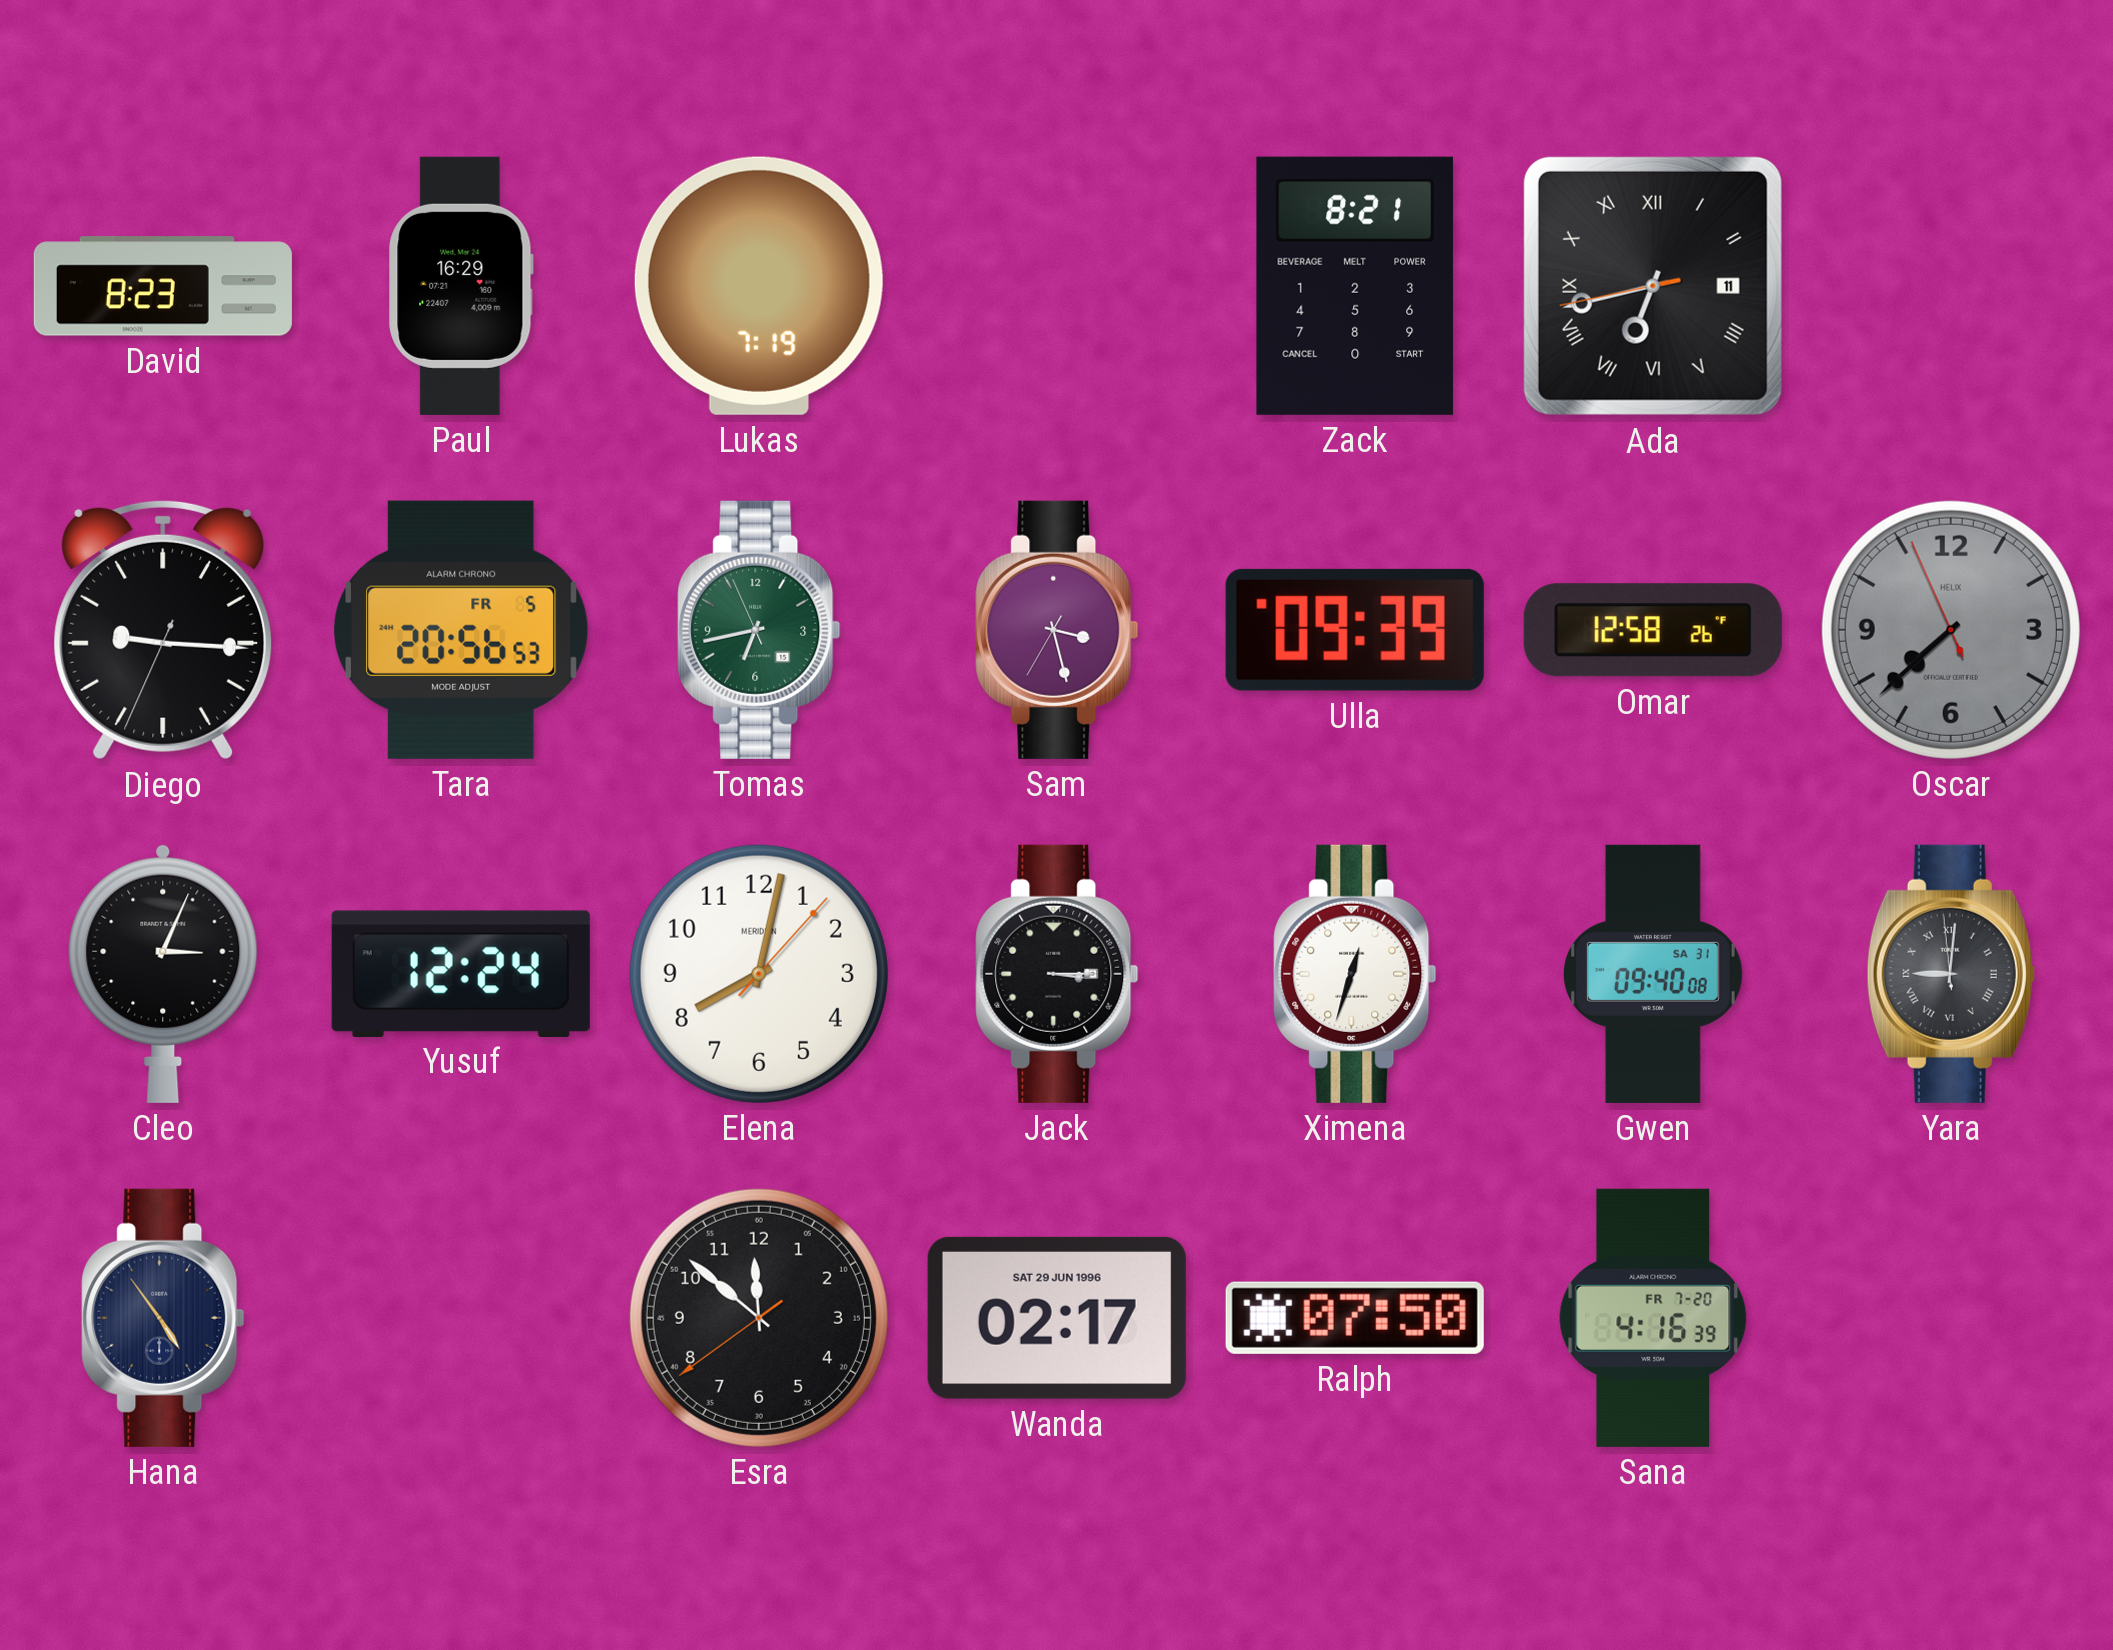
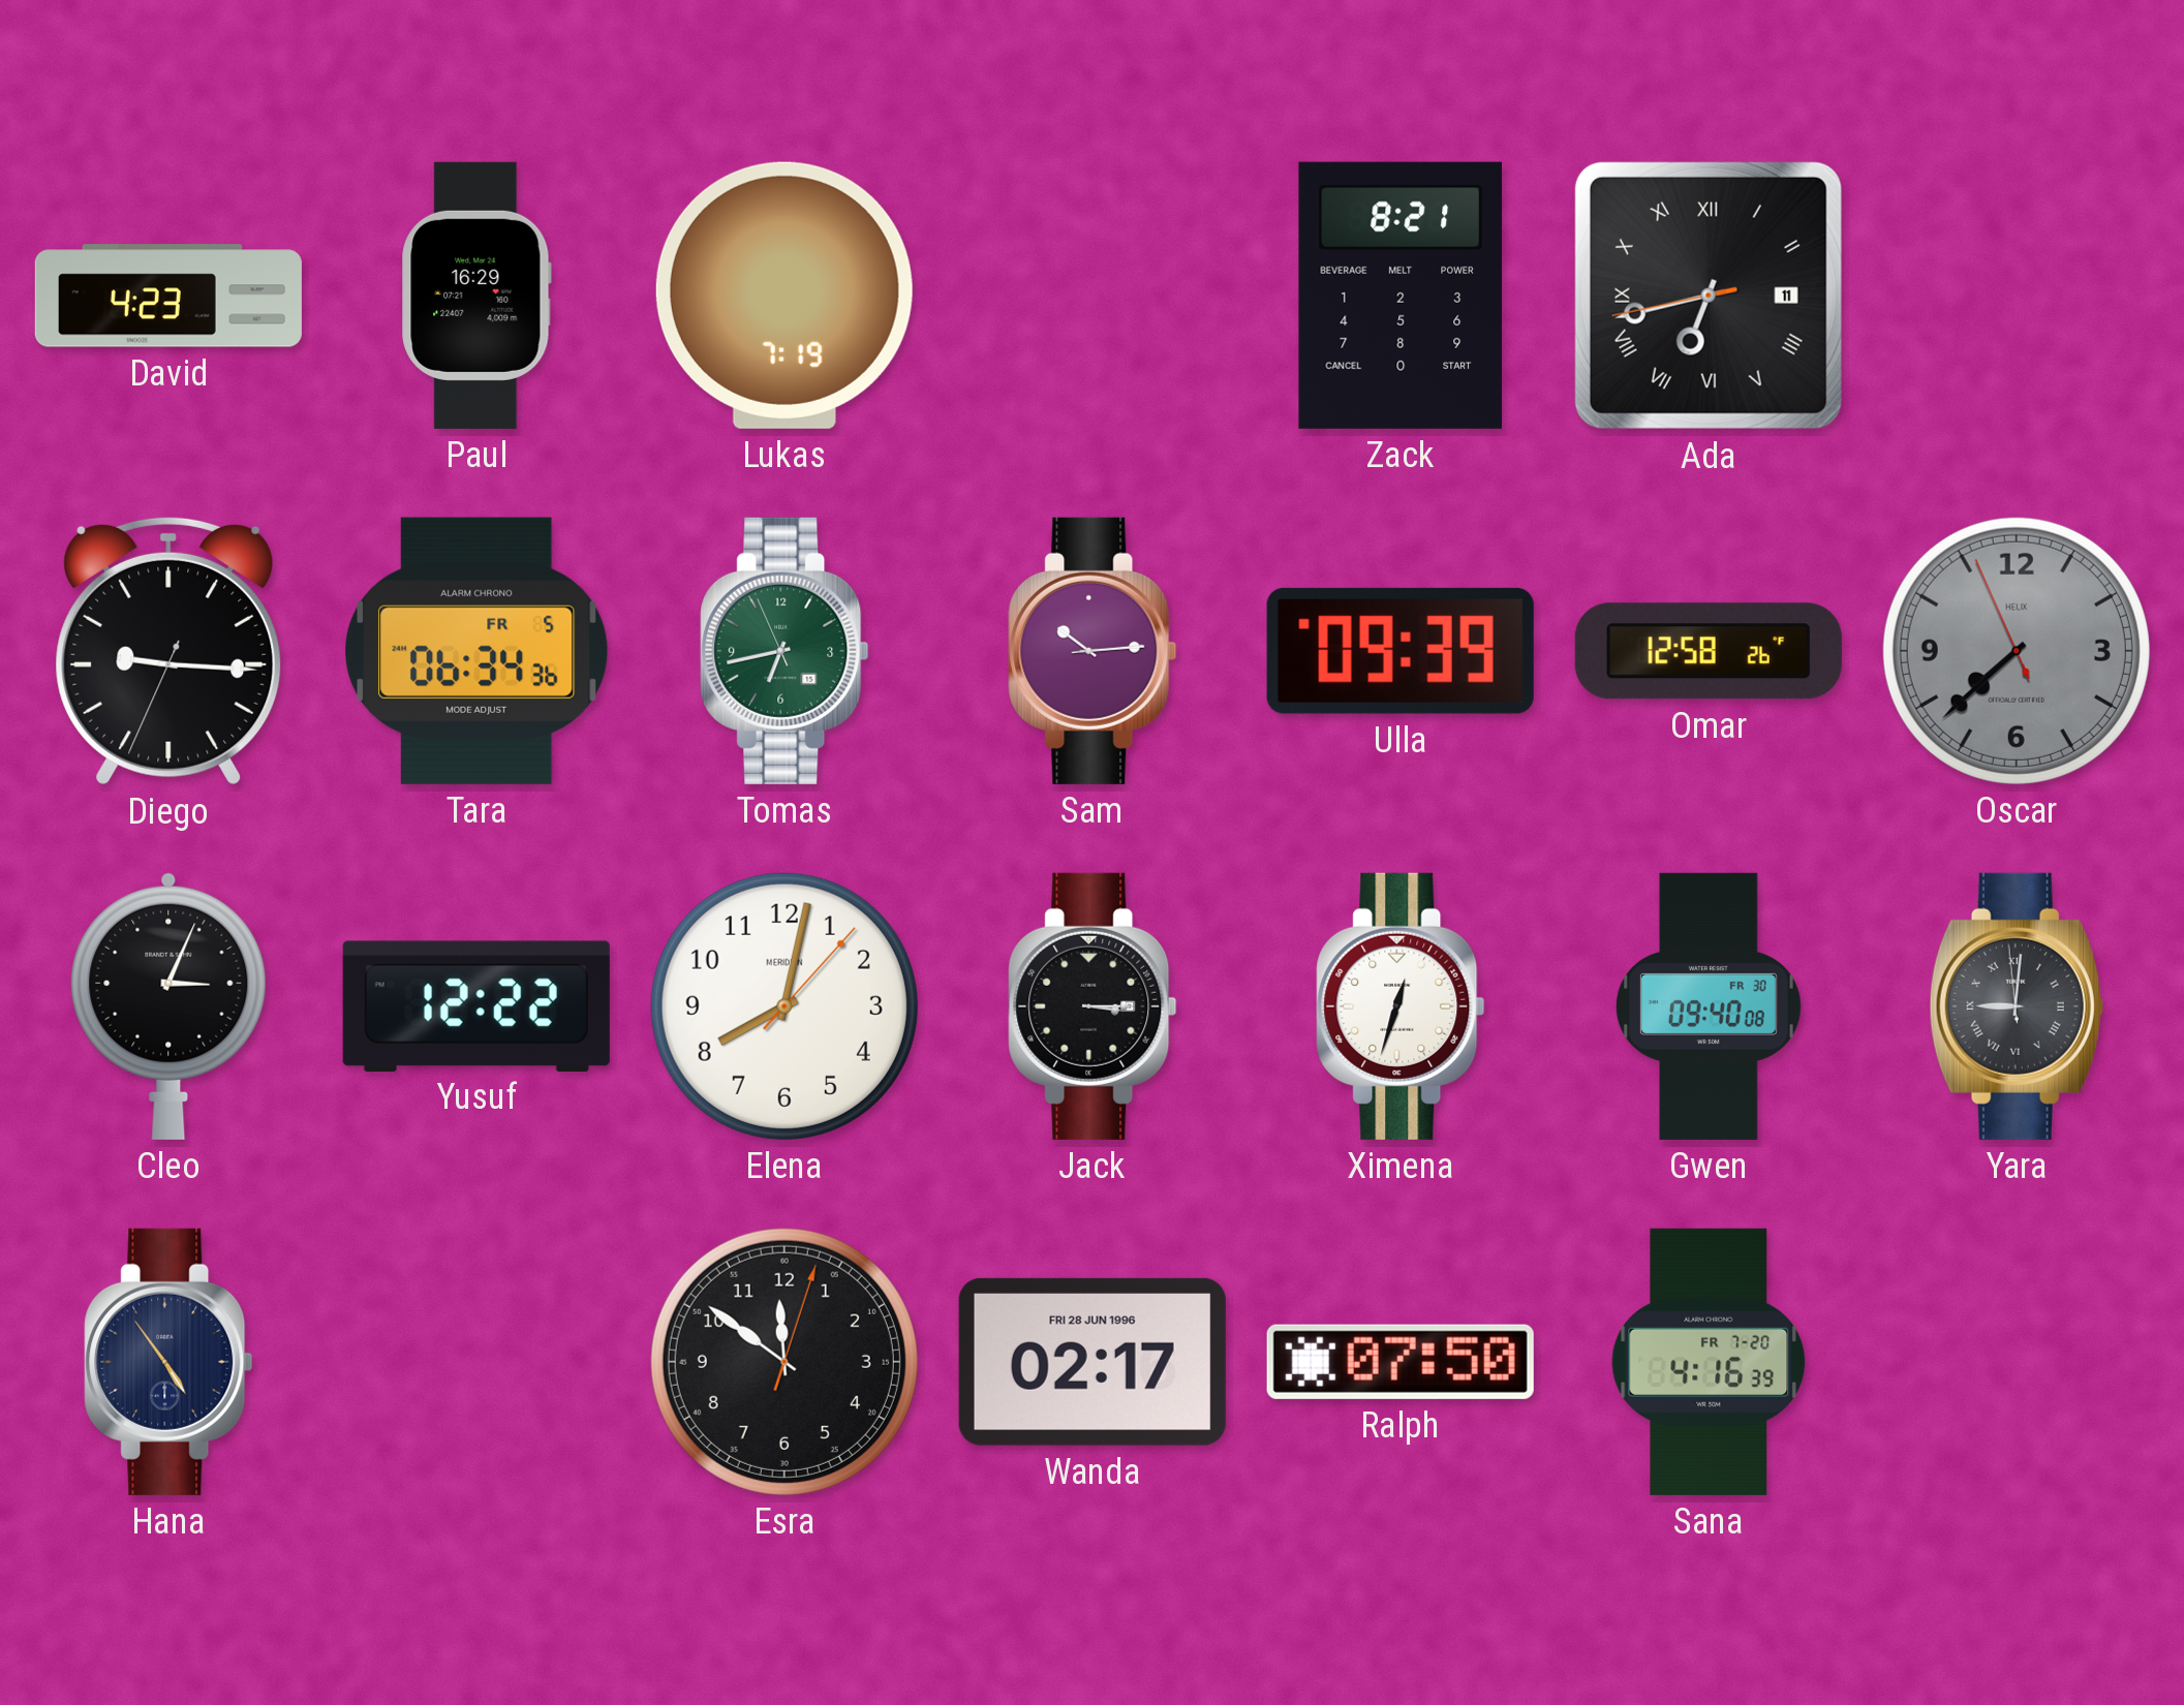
David: 8:23 -> 4:23
Tara: 20:56 -> 06:34
Sam: 3:27 -> 10:14
Yusuf: 12:24 -> 12:22
Gwen date: SA 31 -> FR 30
Esra: 11:51:39 -> 11:51:03
Wanda date: SAT 29 JUN 1996 -> FRI 28 JUN 1996
